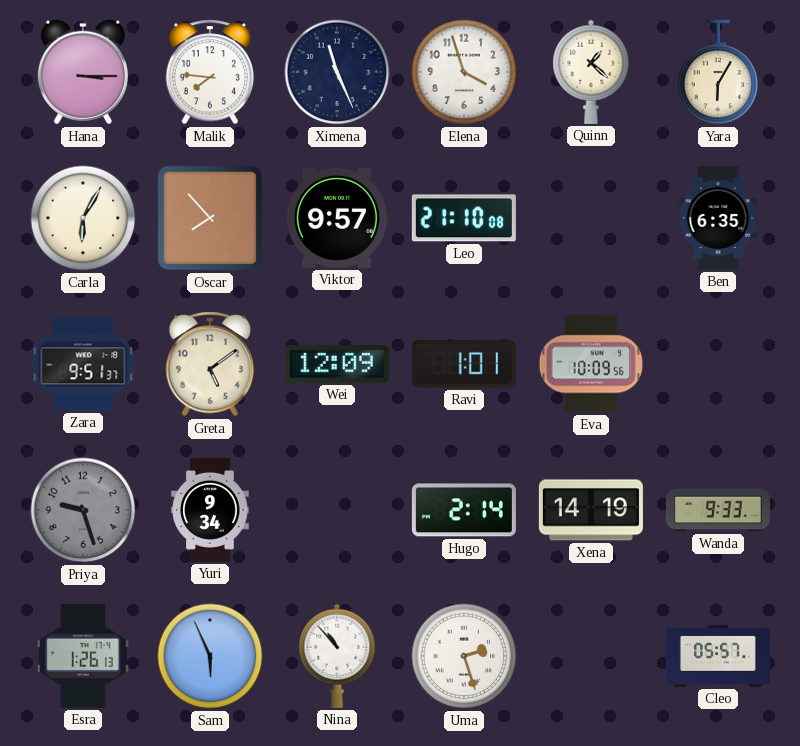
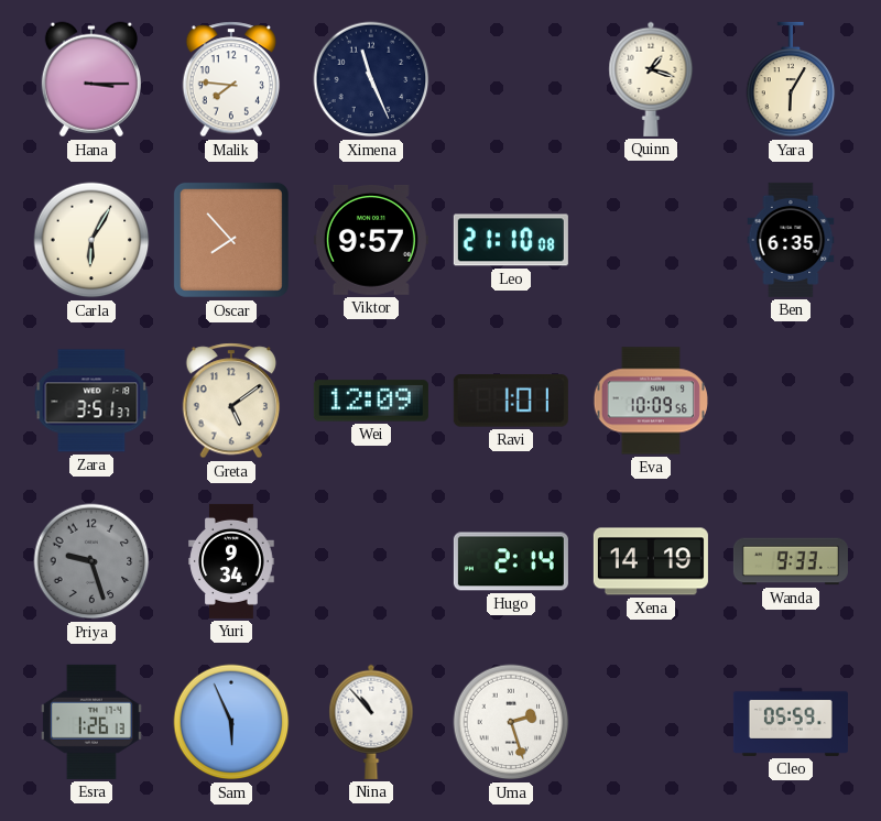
Elena: 3:57 -> none
Quinn: 1:22 -> 1:18
Zara: 9:51 -> 3:51
Cleo: 05:57 -> 05:59
